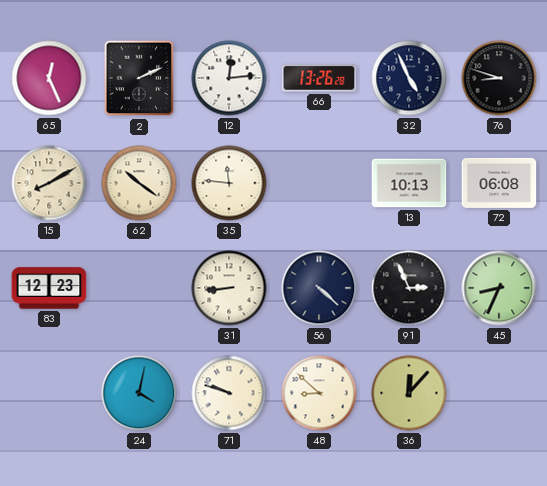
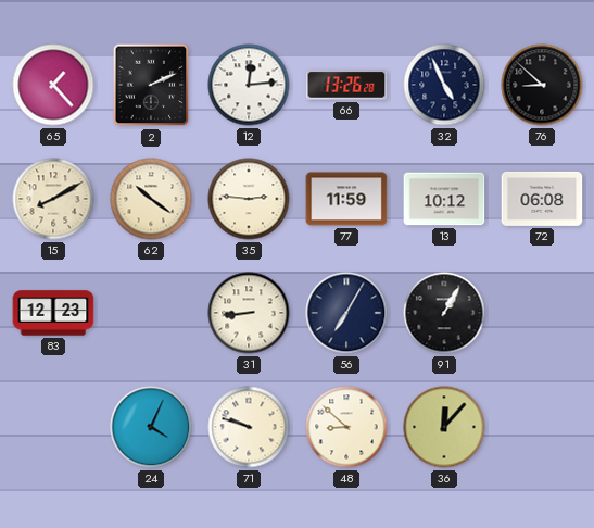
65: 12:26 -> 1:23
76: 8:48 -> 8:52
35: 11:46 -> 2:46
77: none -> 11:59
13: 10:13 -> 10:12
56: 4:22 -> 7:05
91: 2:56 -> 1:05
45: 8:34 -> none
24: 4:02 -> 4:04
